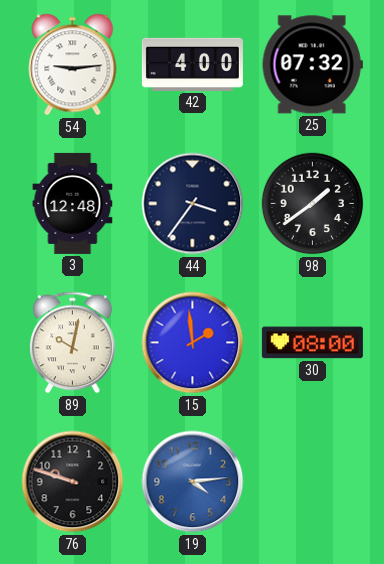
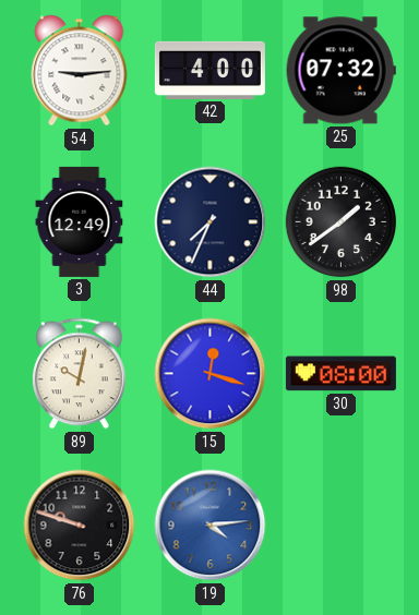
3: 12:48 -> 12:49
44: 3:36 -> 7:34
15: 1:59 -> 12:18
